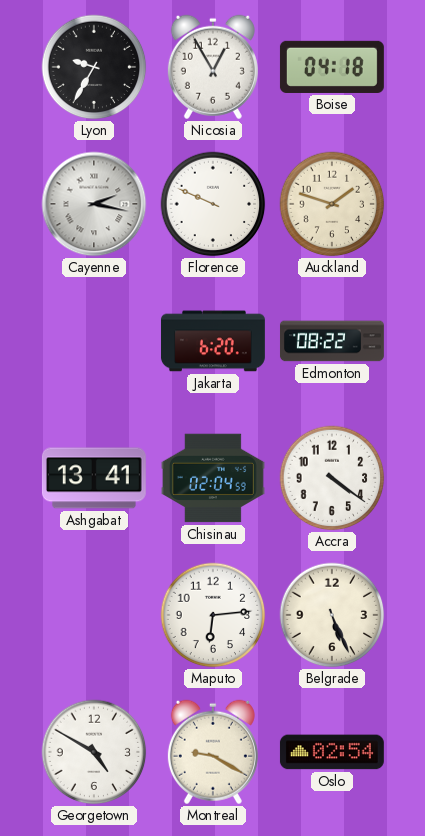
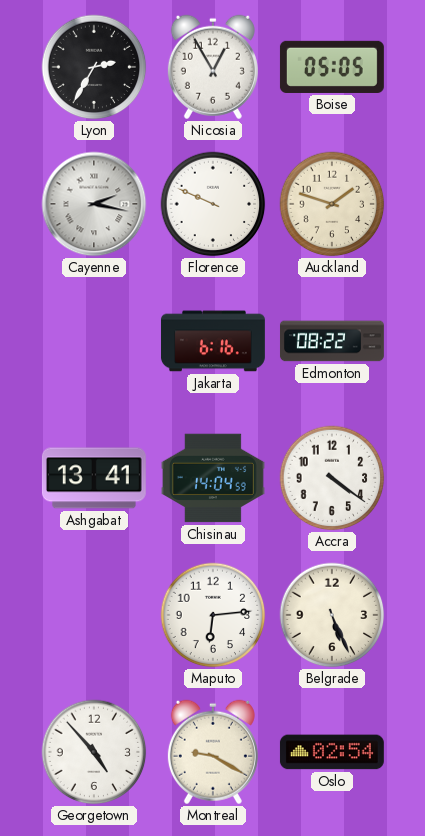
Lyon: 9:35 -> 2:35
Boise: 04:18 -> 05:05
Jakarta: 6:20 -> 6:16
Chisinau: 02:04 -> 14:04
Georgetown: 4:50 -> 4:53
